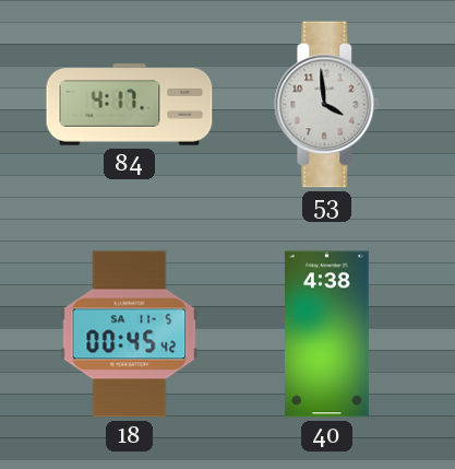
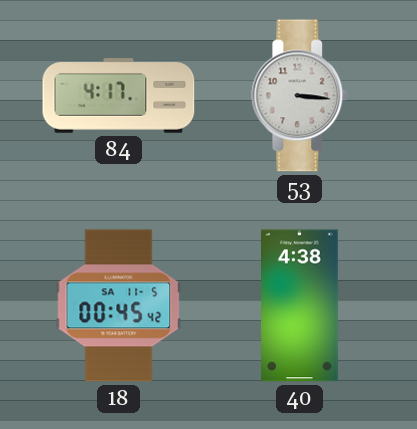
53: 3:59 -> 3:16
